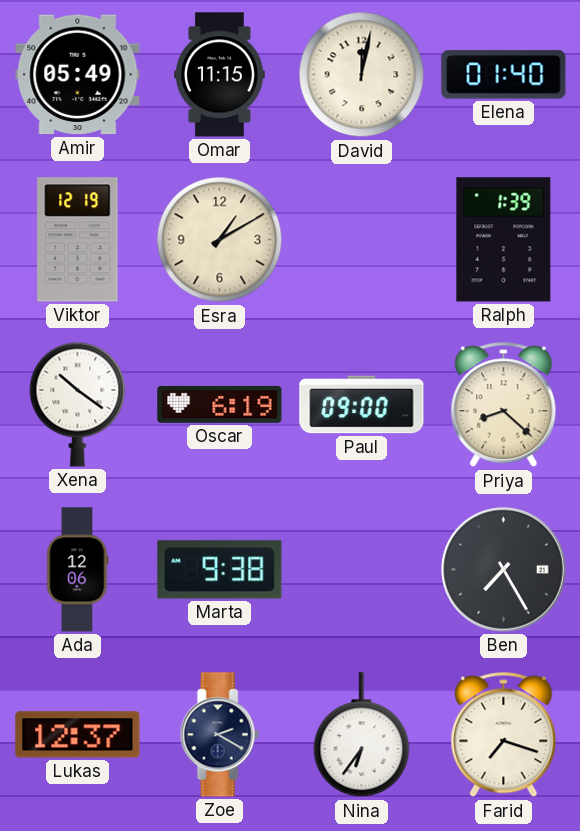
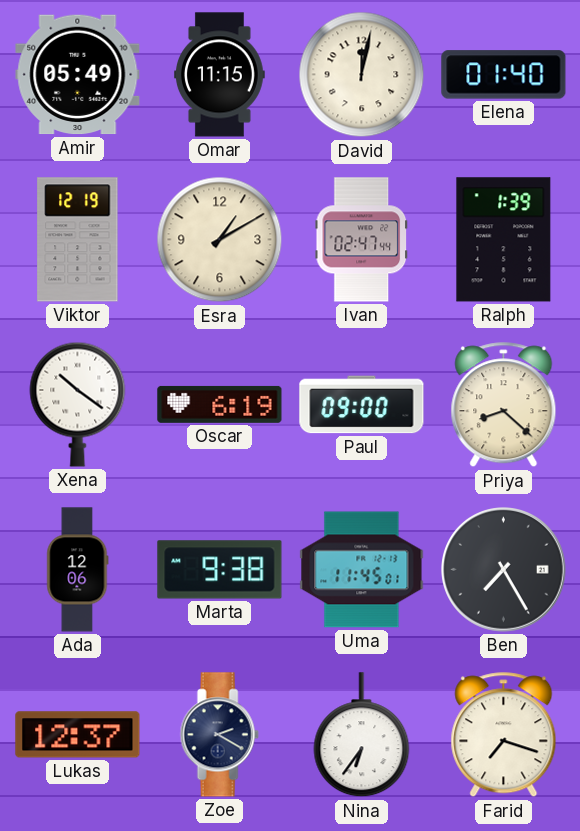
Ivan: none -> 02:47
Uma: none -> 11:45
